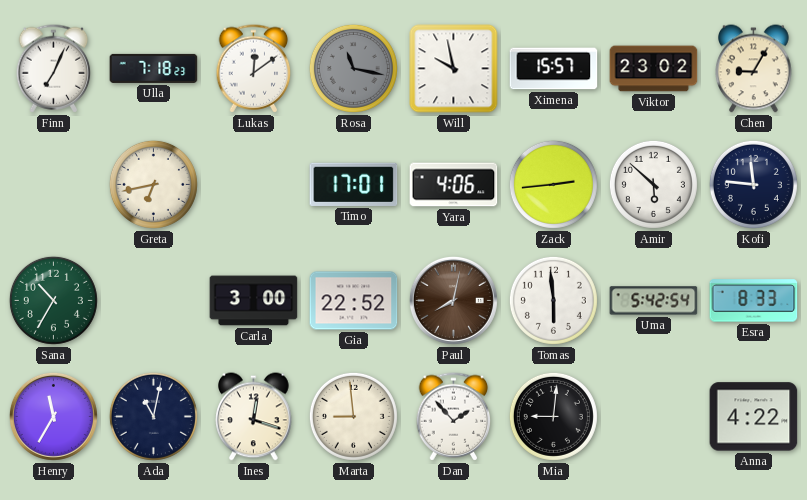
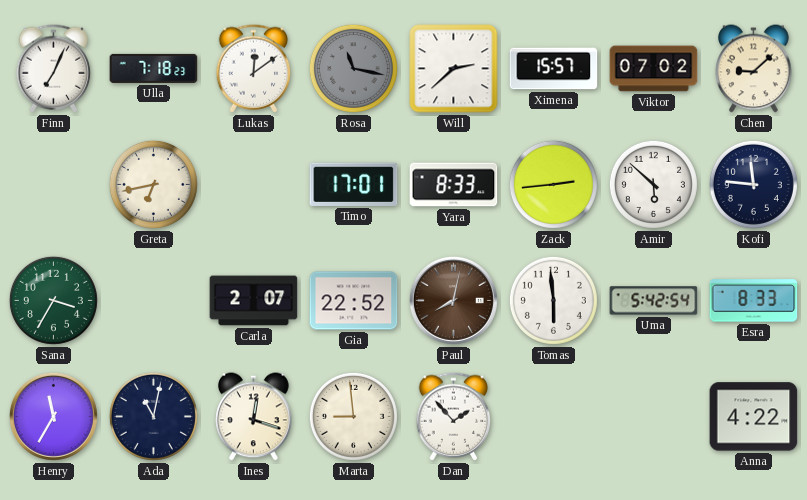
Will: 9:58 -> 2:38
Viktor: 23:02 -> 07:02
Chen: 9:05 -> 9:08
Yara: 4:06 -> 8:33
Sana: 10:35 -> 3:35
Carla: 3:00 -> 2:07
Mia: 9:01 -> none
